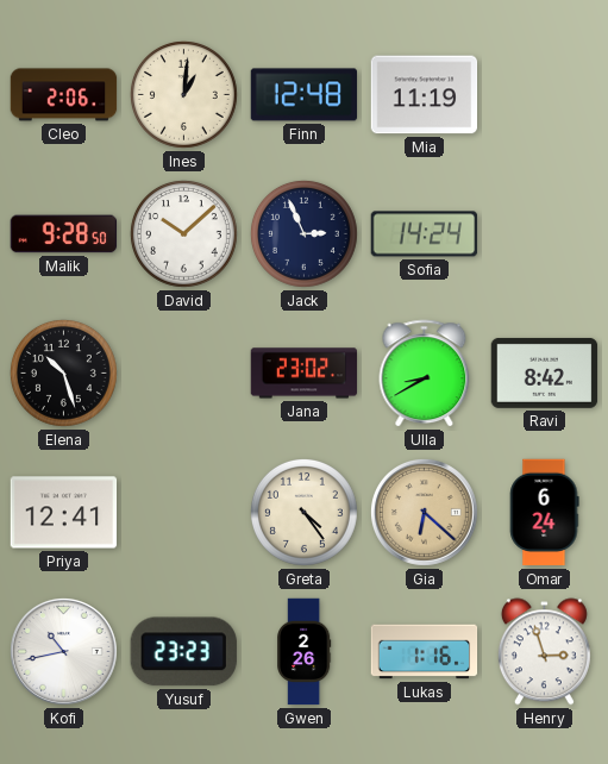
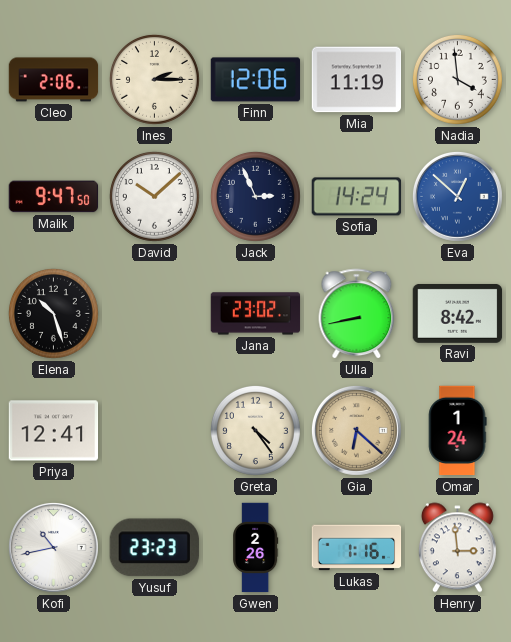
Ines: 1:01 -> 2:15
Finn: 12:48 -> 12:06
Nadia: none -> 3:59
Malik: 9:28 -> 9:47
Eva: none -> 12:52
Ulla: 8:40 -> 8:43
Omar: 6:24 -> 1:24
Henry: 2:57 -> 2:59
